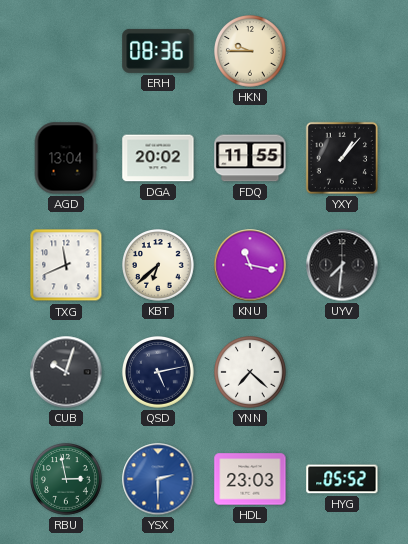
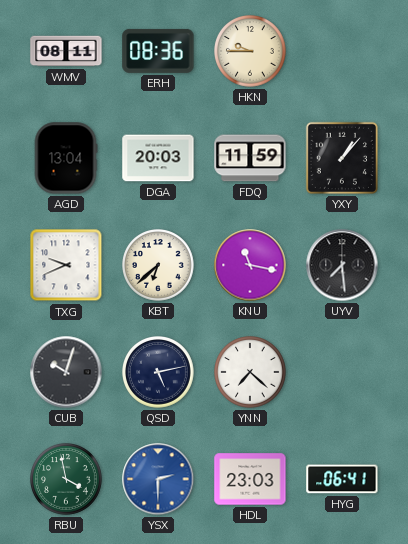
WMV: none -> 08:11
DGA: 20:02 -> 20:03
FDQ: 11:55 -> 11:59
TXG: 11:41 -> 9:41
UYV: 7:31 -> 7:29
RBU: 2:58 -> 3:58
HYG: 05:52 -> 06:41
